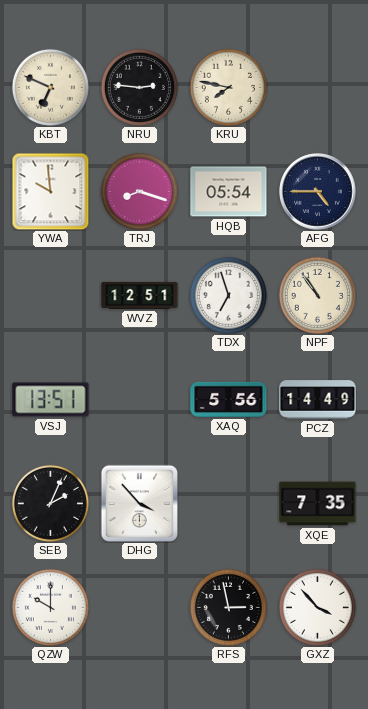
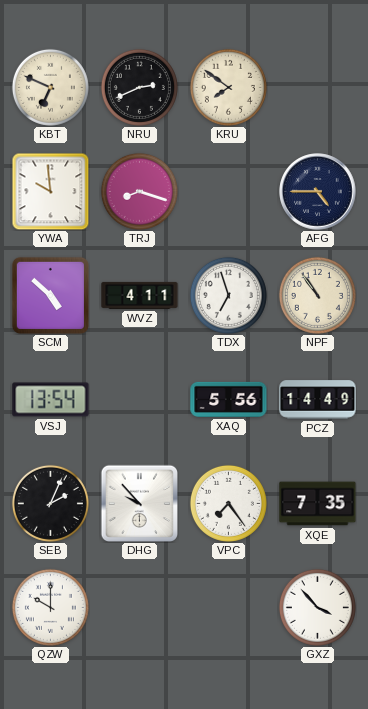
NRU: 2:46 -> 2:41
KRU: 7:47 -> 7:51
HQB: 05:54 -> none
SCM: none -> 4:52
WVZ: 12:51 -> 4:11
VSJ: 13:51 -> 13:54
DHG: 3:53 -> 9:53
VPC: none -> 7:24
RFS: 2:58 -> none
